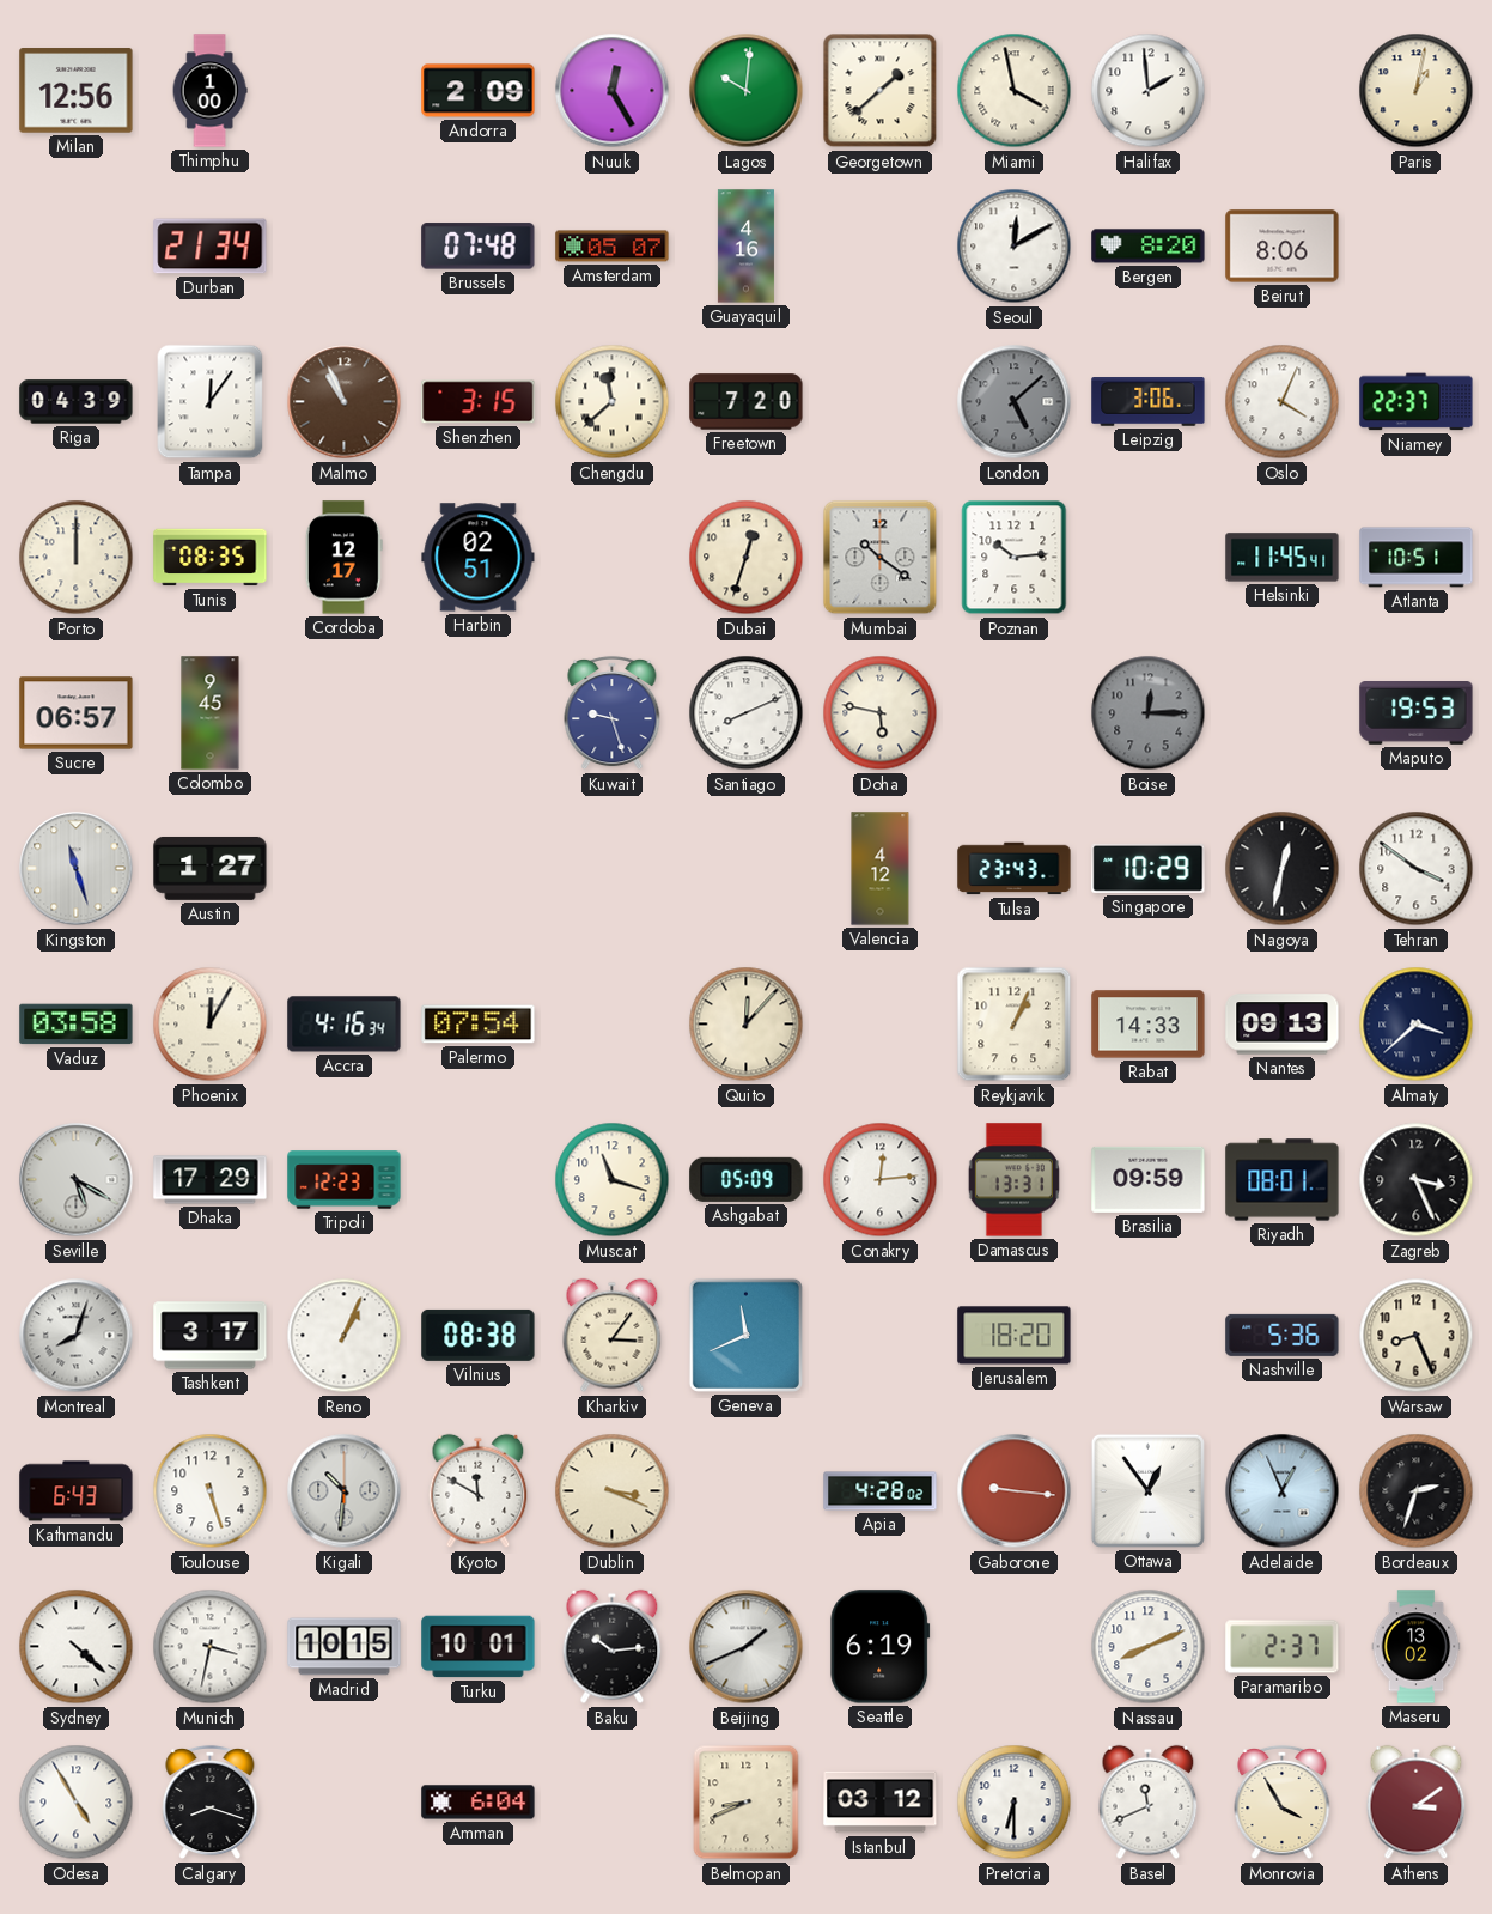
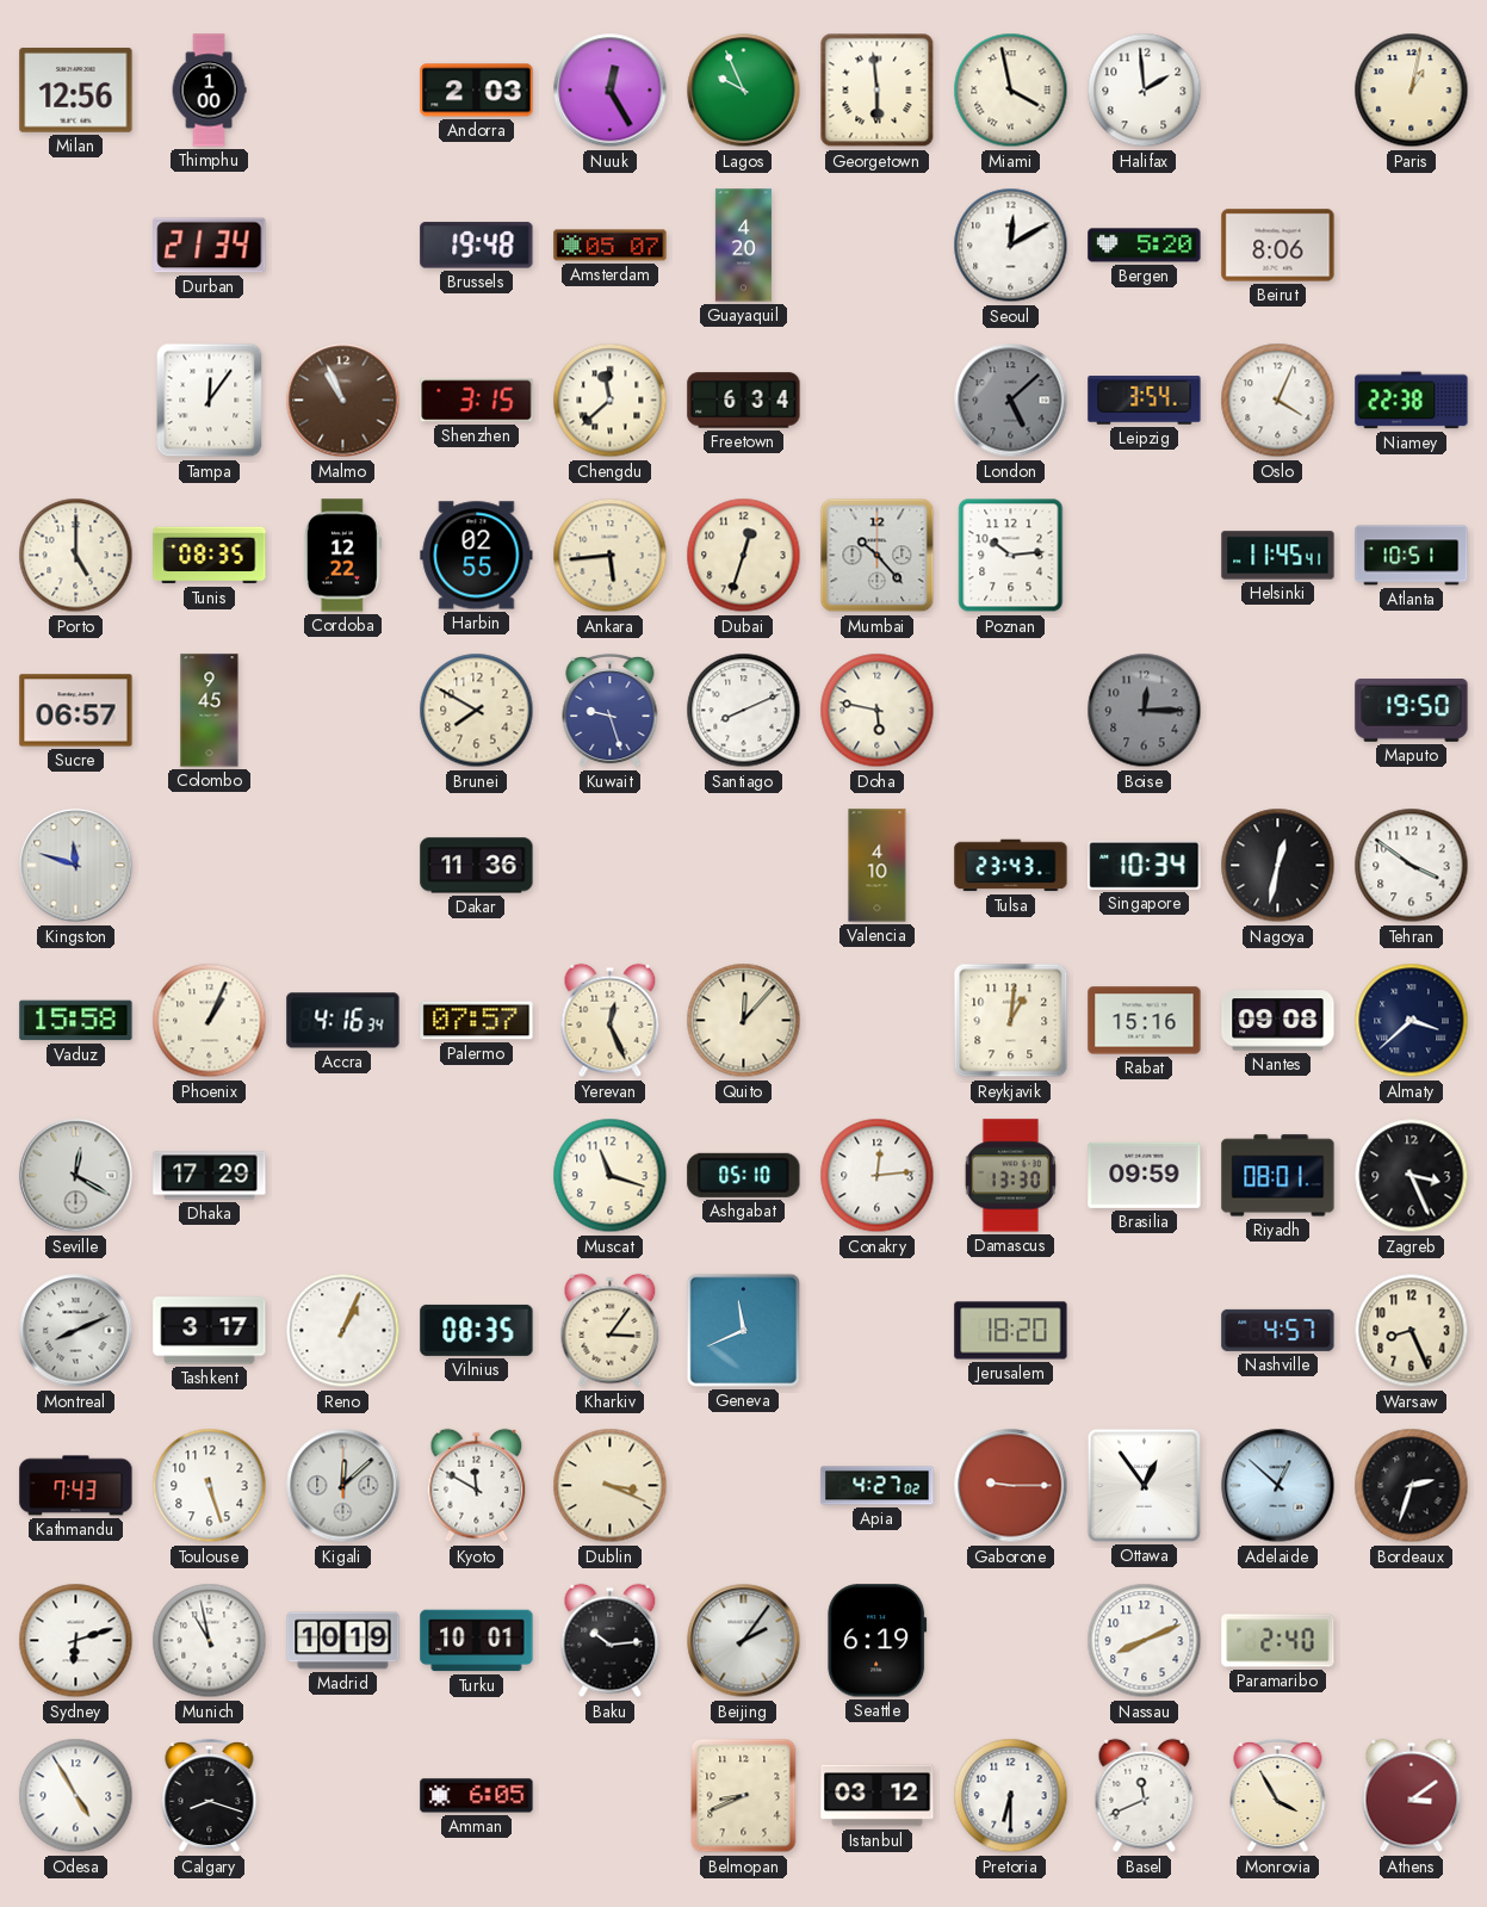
Andorra: 2:09 -> 2:03
Lagos: 10:01 -> 9:56
Georgetown: 1:38 -> 5:59
Brussels: 07:48 -> 19:48
Guayaquil: 4:16 -> 4:20
Bergen: 8:20 -> 5:20
Riga: 04:39 -> none
Freetown: 7:20 -> 6:34
Leipzig: 3:06 -> 3:54
Niamey: 22:37 -> 22:38
Porto: 12:00 -> 5:00
Cordoba: 12:17 -> 12:22
Harbin: 02:51 -> 02:55
Ankara: none -> 5:44
Mumbai: 10:21 -> 10:23
Brunei: none -> 7:50
Maputo: 19:53 -> 19:50
Kingston: 11:27 -> 11:48
Austin: 1:27 -> none
Dakar: none -> 11:36
Valencia: 4:12 -> 4:10
Singapore: 10:29 -> 10:34
Vaduz: 03:58 -> 15:58
Phoenix: 12:05 -> 1:04
Palermo: 07:54 -> 07:57
Yerevan: none -> 12:26
Reykjavik: 1:04 -> 1:01
Rabat: 14:33 -> 15:16
Nantes: 09:13 -> 09:08
Seville: 5:20 -> 12:20
Tripoli: 12:23 -> none
Ashgabat: 05:09 -> 05:10
Damascus: 13:31 -> 13:30
Montreal: 8:03 -> 8:11
Vilnius: 08:38 -> 08:35
Nashville: 5:36 -> 4:57
Kathmandu: 6:43 -> 7:43
Kigali: 10:31 -> 12:08
Apia: 4:28 -> 4:27
Gaborone: 9:16 -> 9:15
Adelaide: 12:56 -> 12:52
Sydney: 4:22 -> 6:12
Munich: 3:32 -> 10:58
Madrid: 10:15 -> 10:19
Beijing: 1:41 -> 2:06
Paramaribo: 2:37 -> 2:40
Maseru: 13:02 -> none
Amman: 6:04 -> 6:05
